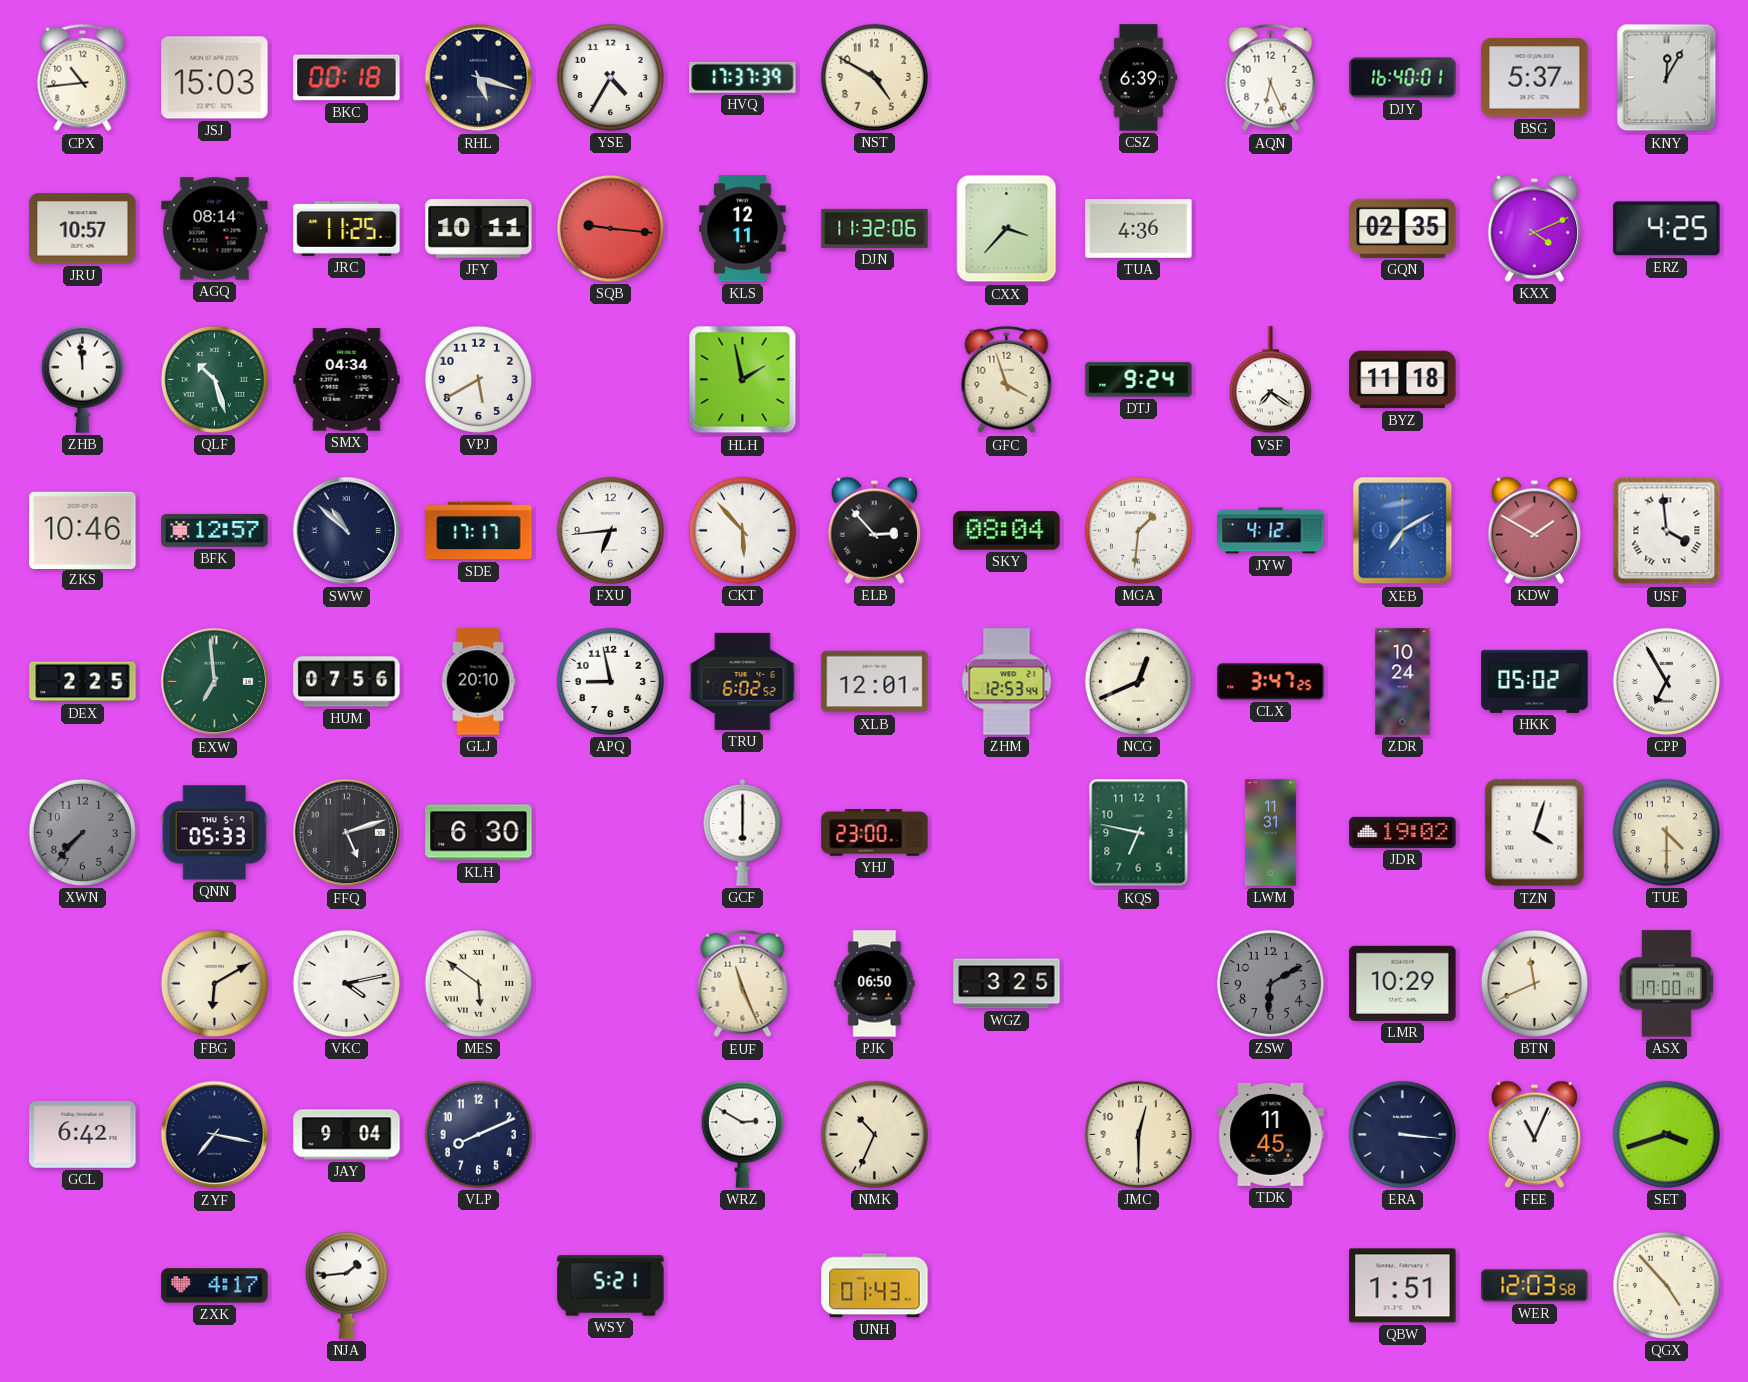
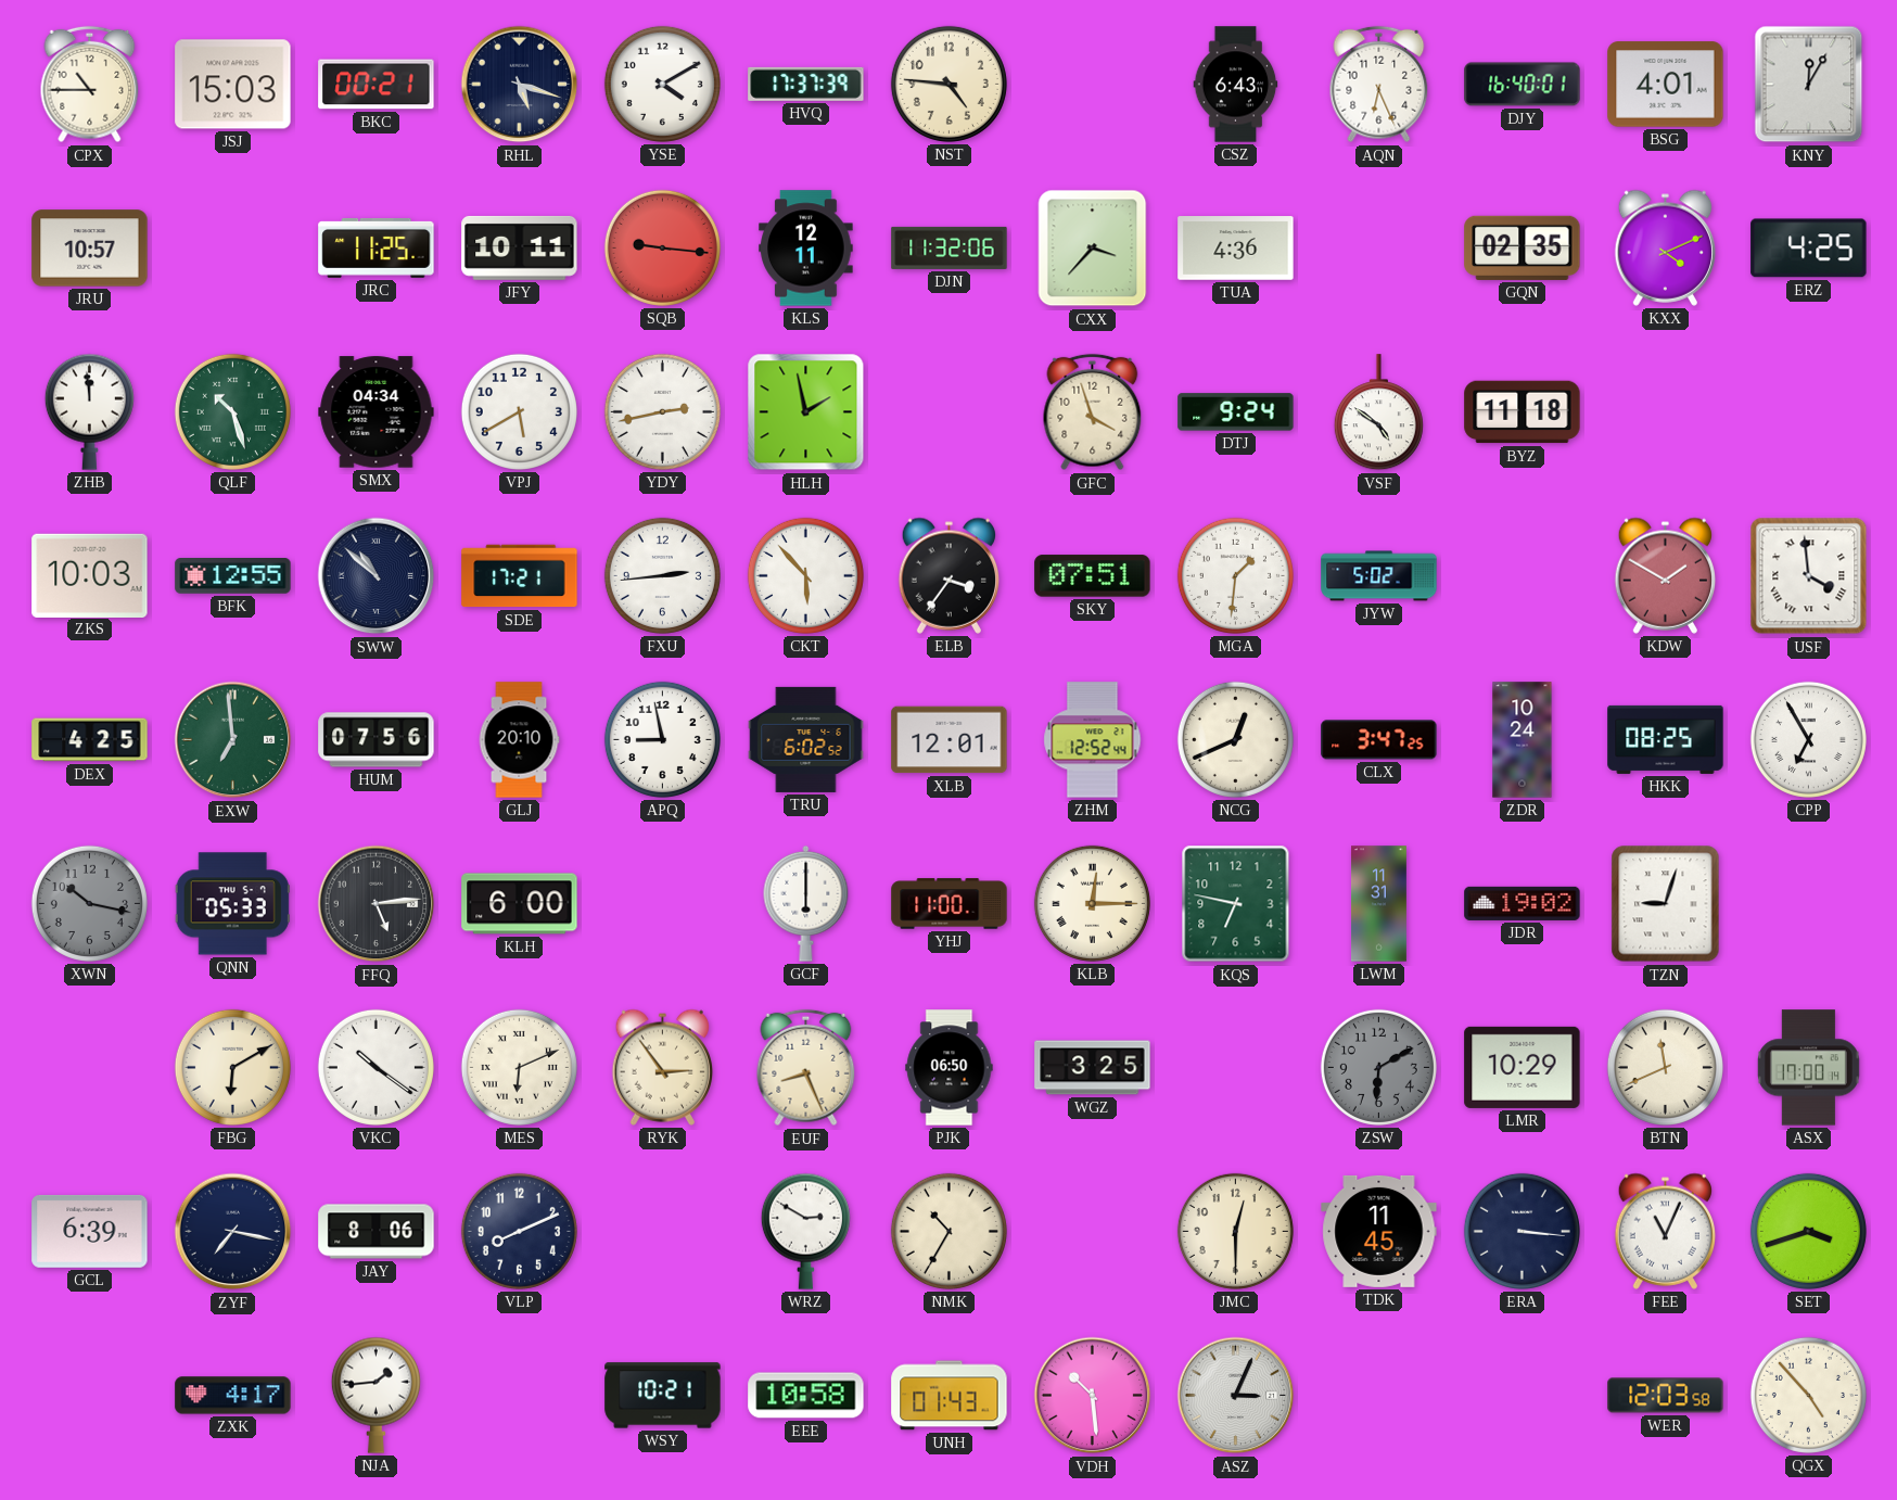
CPX: 10:44 -> 10:45
BKC: 00:18 -> 00:21
YSE: 4:35 -> 4:10
NST: 4:50 -> 4:46
CSZ: 6:39 -> 6:43
BSG: 5:37 -> 4:01
AGQ: 08:14 -> none
YDY: none -> 2:43
VSF: 7:21 -> 4:51
ZKS: 10:46 -> 10:03
BFK: 12:57 -> 12:55
SDE: 17:17 -> 17:21
FXU: 6:44 -> 2:44
ELB: 2:53 -> 3:36
SKY: 08:04 -> 07:51
JYW: 4:12 -> 5:02
XEB: 7:10 -> none
DEX: 2:25 -> 4:25
ZHM: 12:53 -> 12:52
HKK: 05:02 -> 08:25
XWN: 7:37 -> 10:17
FFQ: 5:12 -> 5:14
KLH: 6:30 -> 6:00
YHJ: 23:00 -> 11:00
KLB: none -> 12:15
TZN: 4:03 -> 9:03
TUE: 4:30 -> none
VKC: 4:13 -> 10:21
MES: 5:51 -> 6:11
RYK: none -> 2:54
EUF: 11:26 -> 8:26
GCL: 6:42 -> 6:39
JAY: 9:04 -> 8:06
NMK: 10:34 -> 10:35
WSY: 5:21 -> 10:21
EEE: none -> 10:58
VDH: none -> 10:29
ASZ: none -> 3:04
QBW: 1:51 -> none
